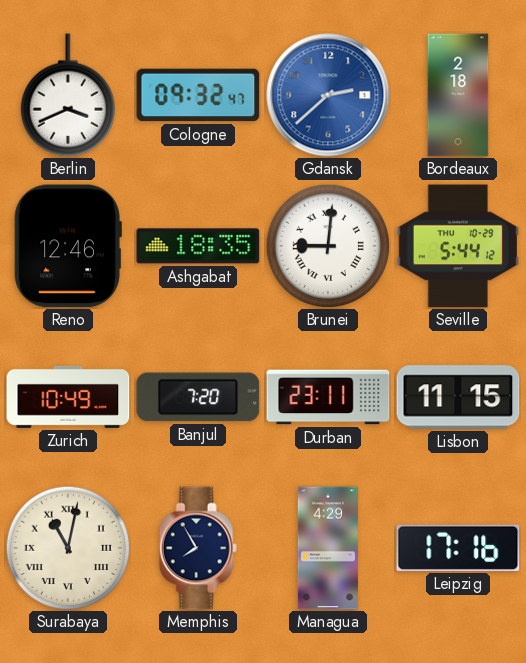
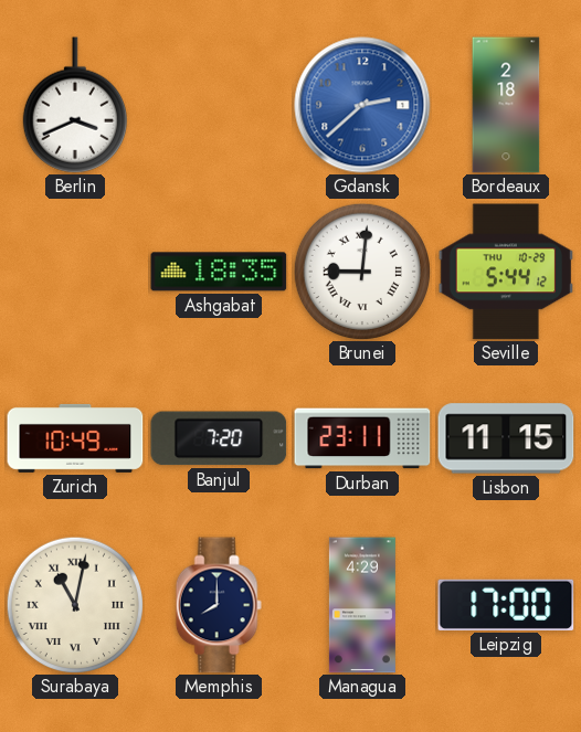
Cologne: 09:32 -> none
Reno: 12:46 -> none
Memphis: 7:55 -> 8:00
Leipzig: 17:16 -> 17:00
